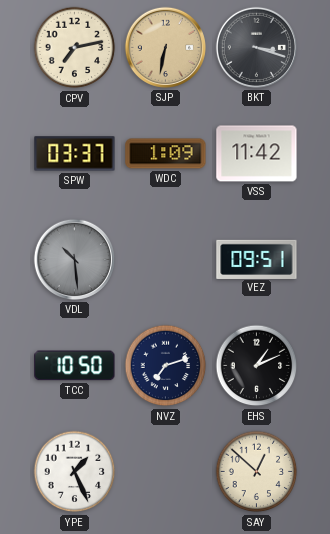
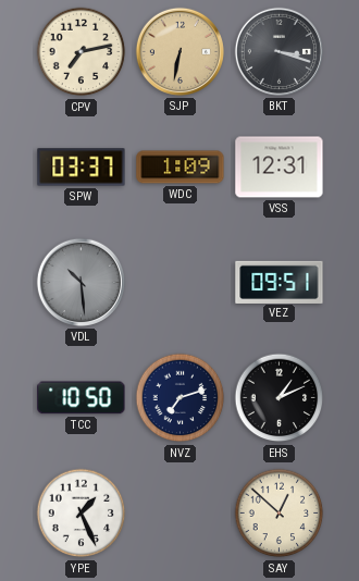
VSS: 11:42 -> 12:31
